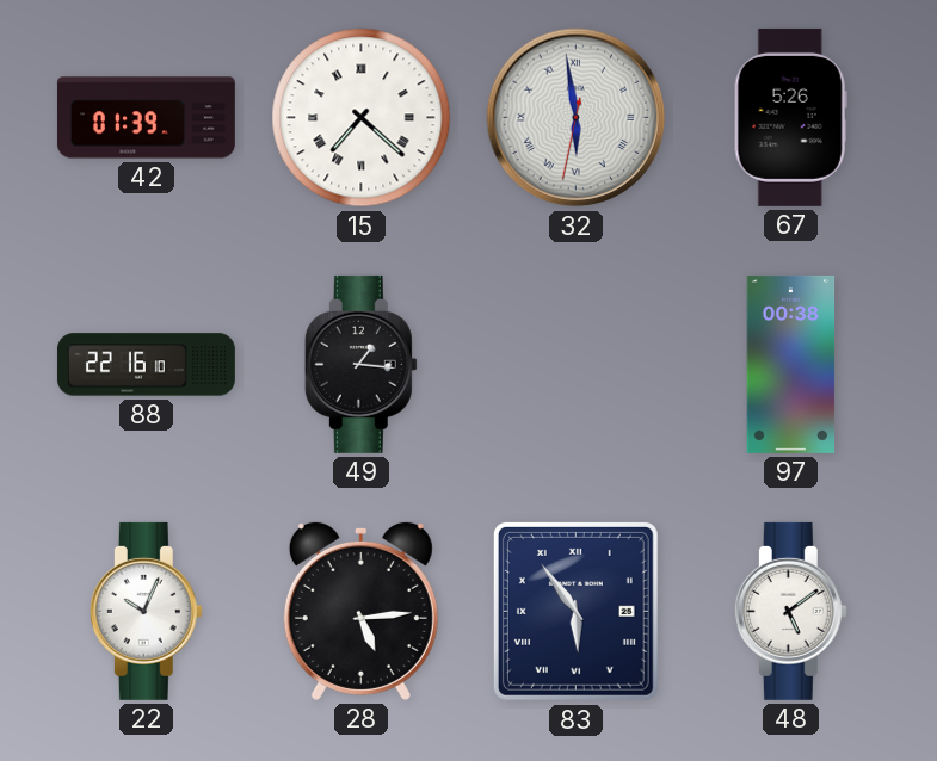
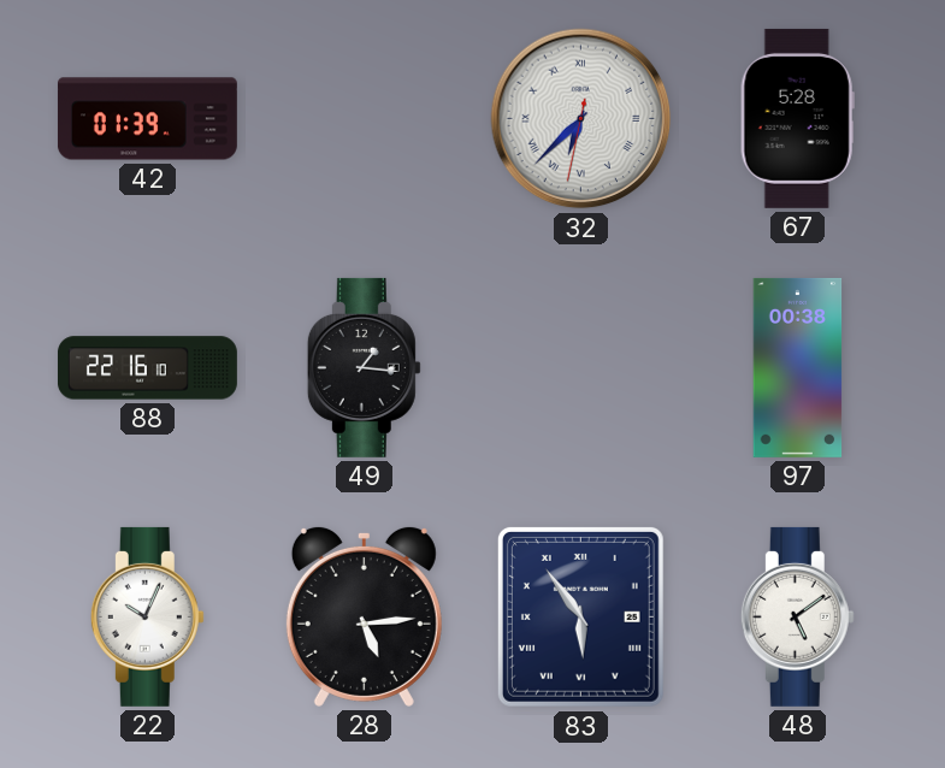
15: 7:22 -> none
32: 5:58 -> 6:37
67: 5:26 -> 5:28
